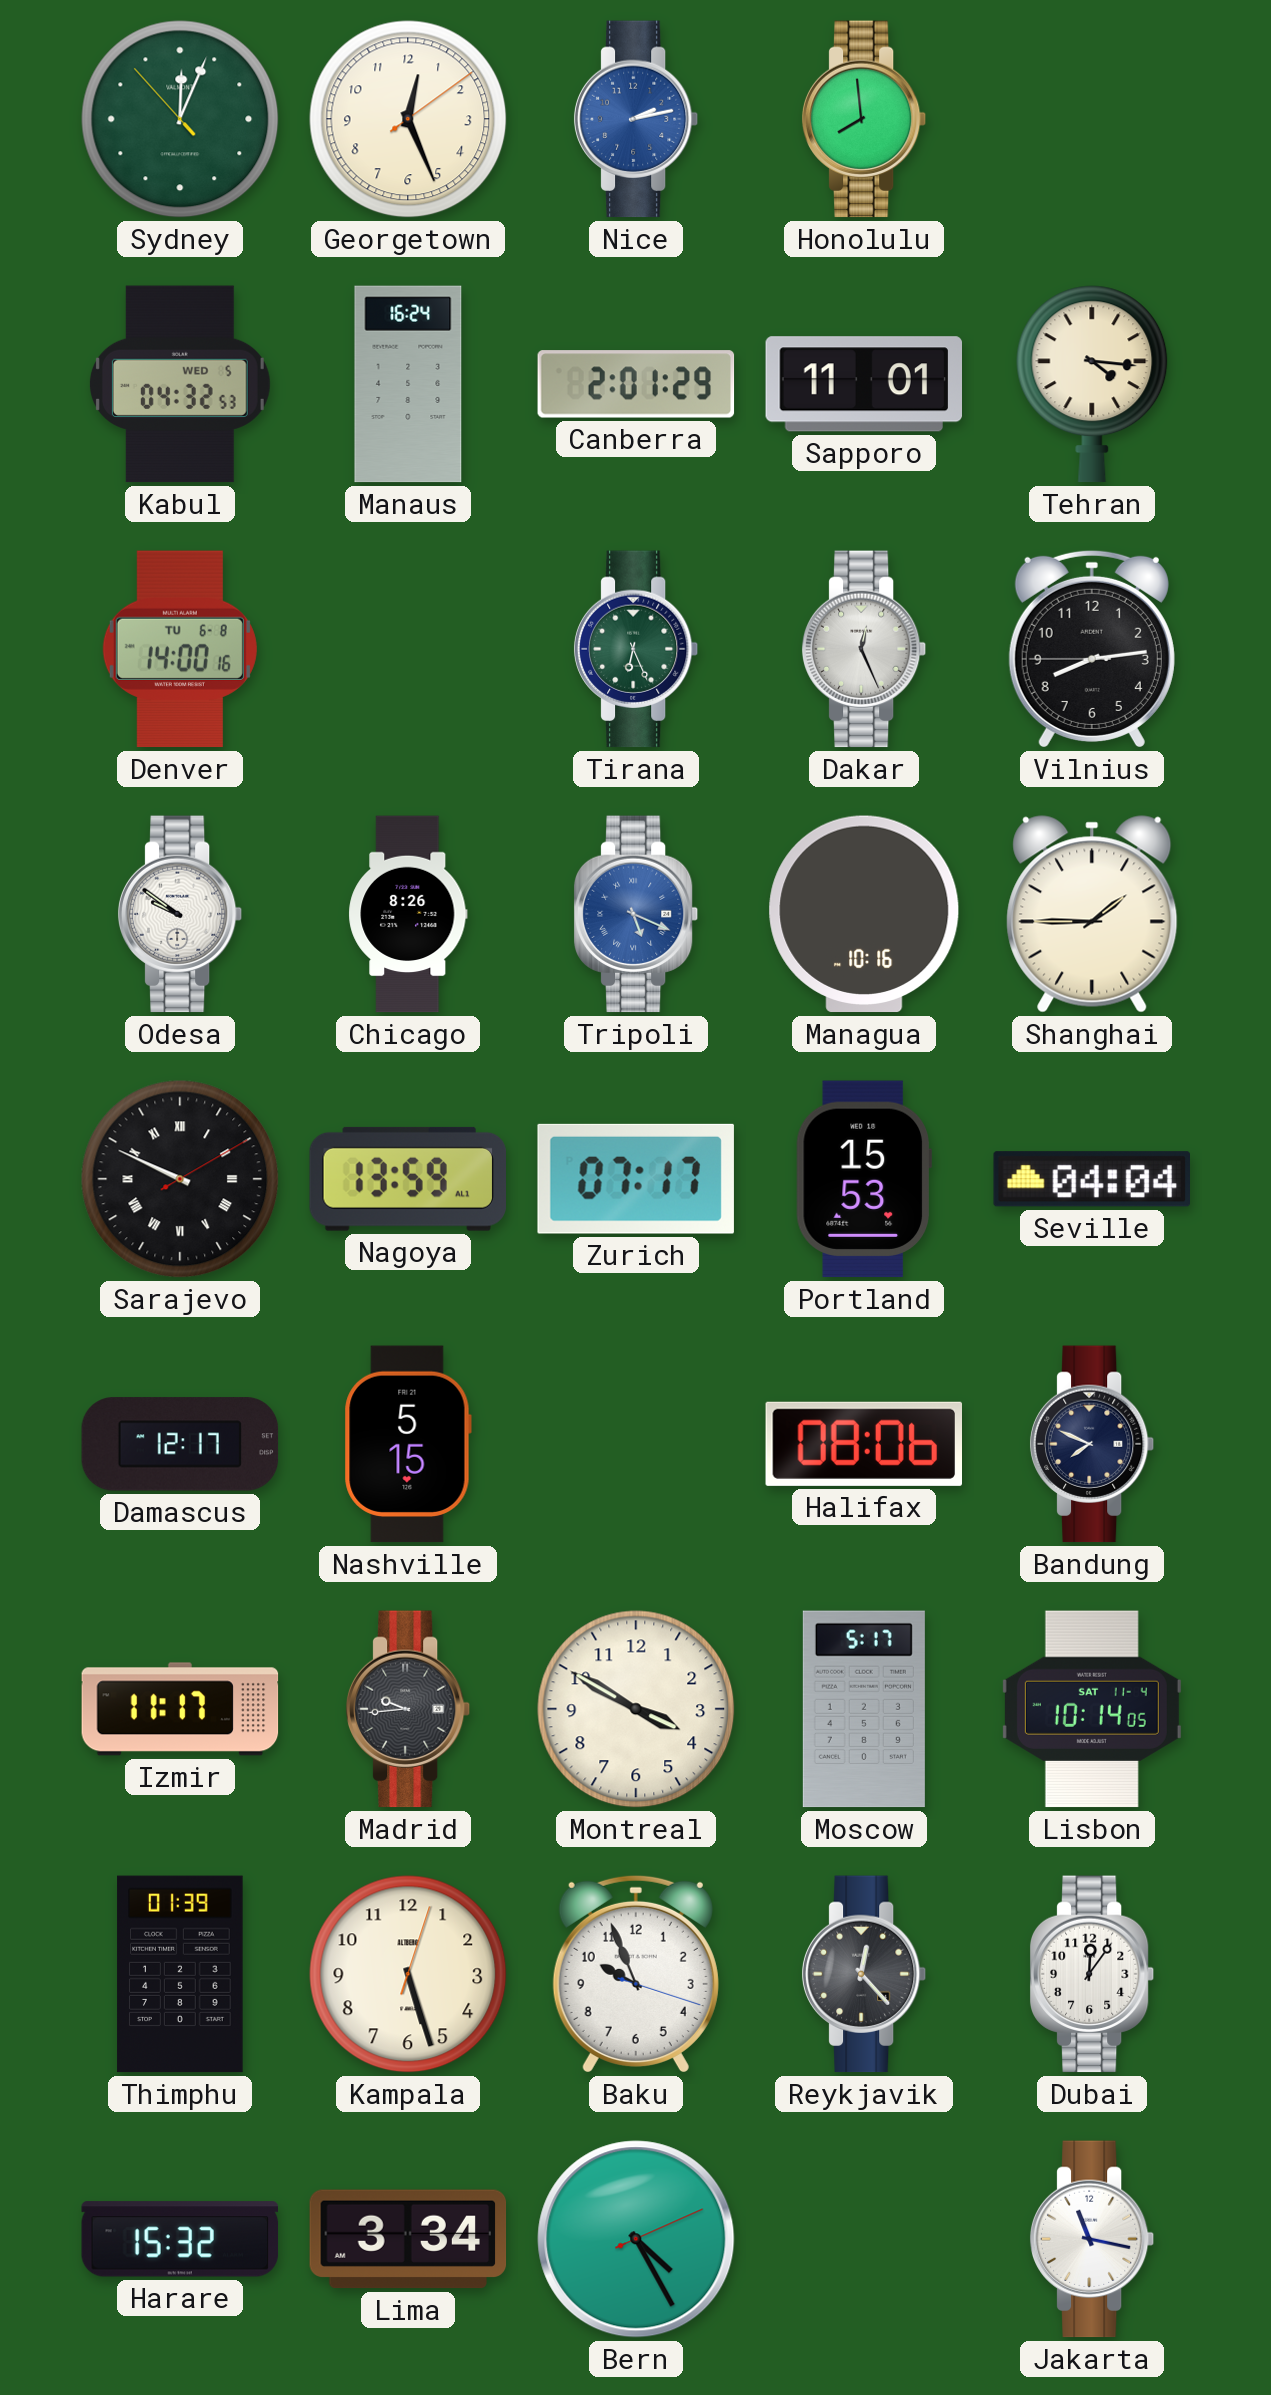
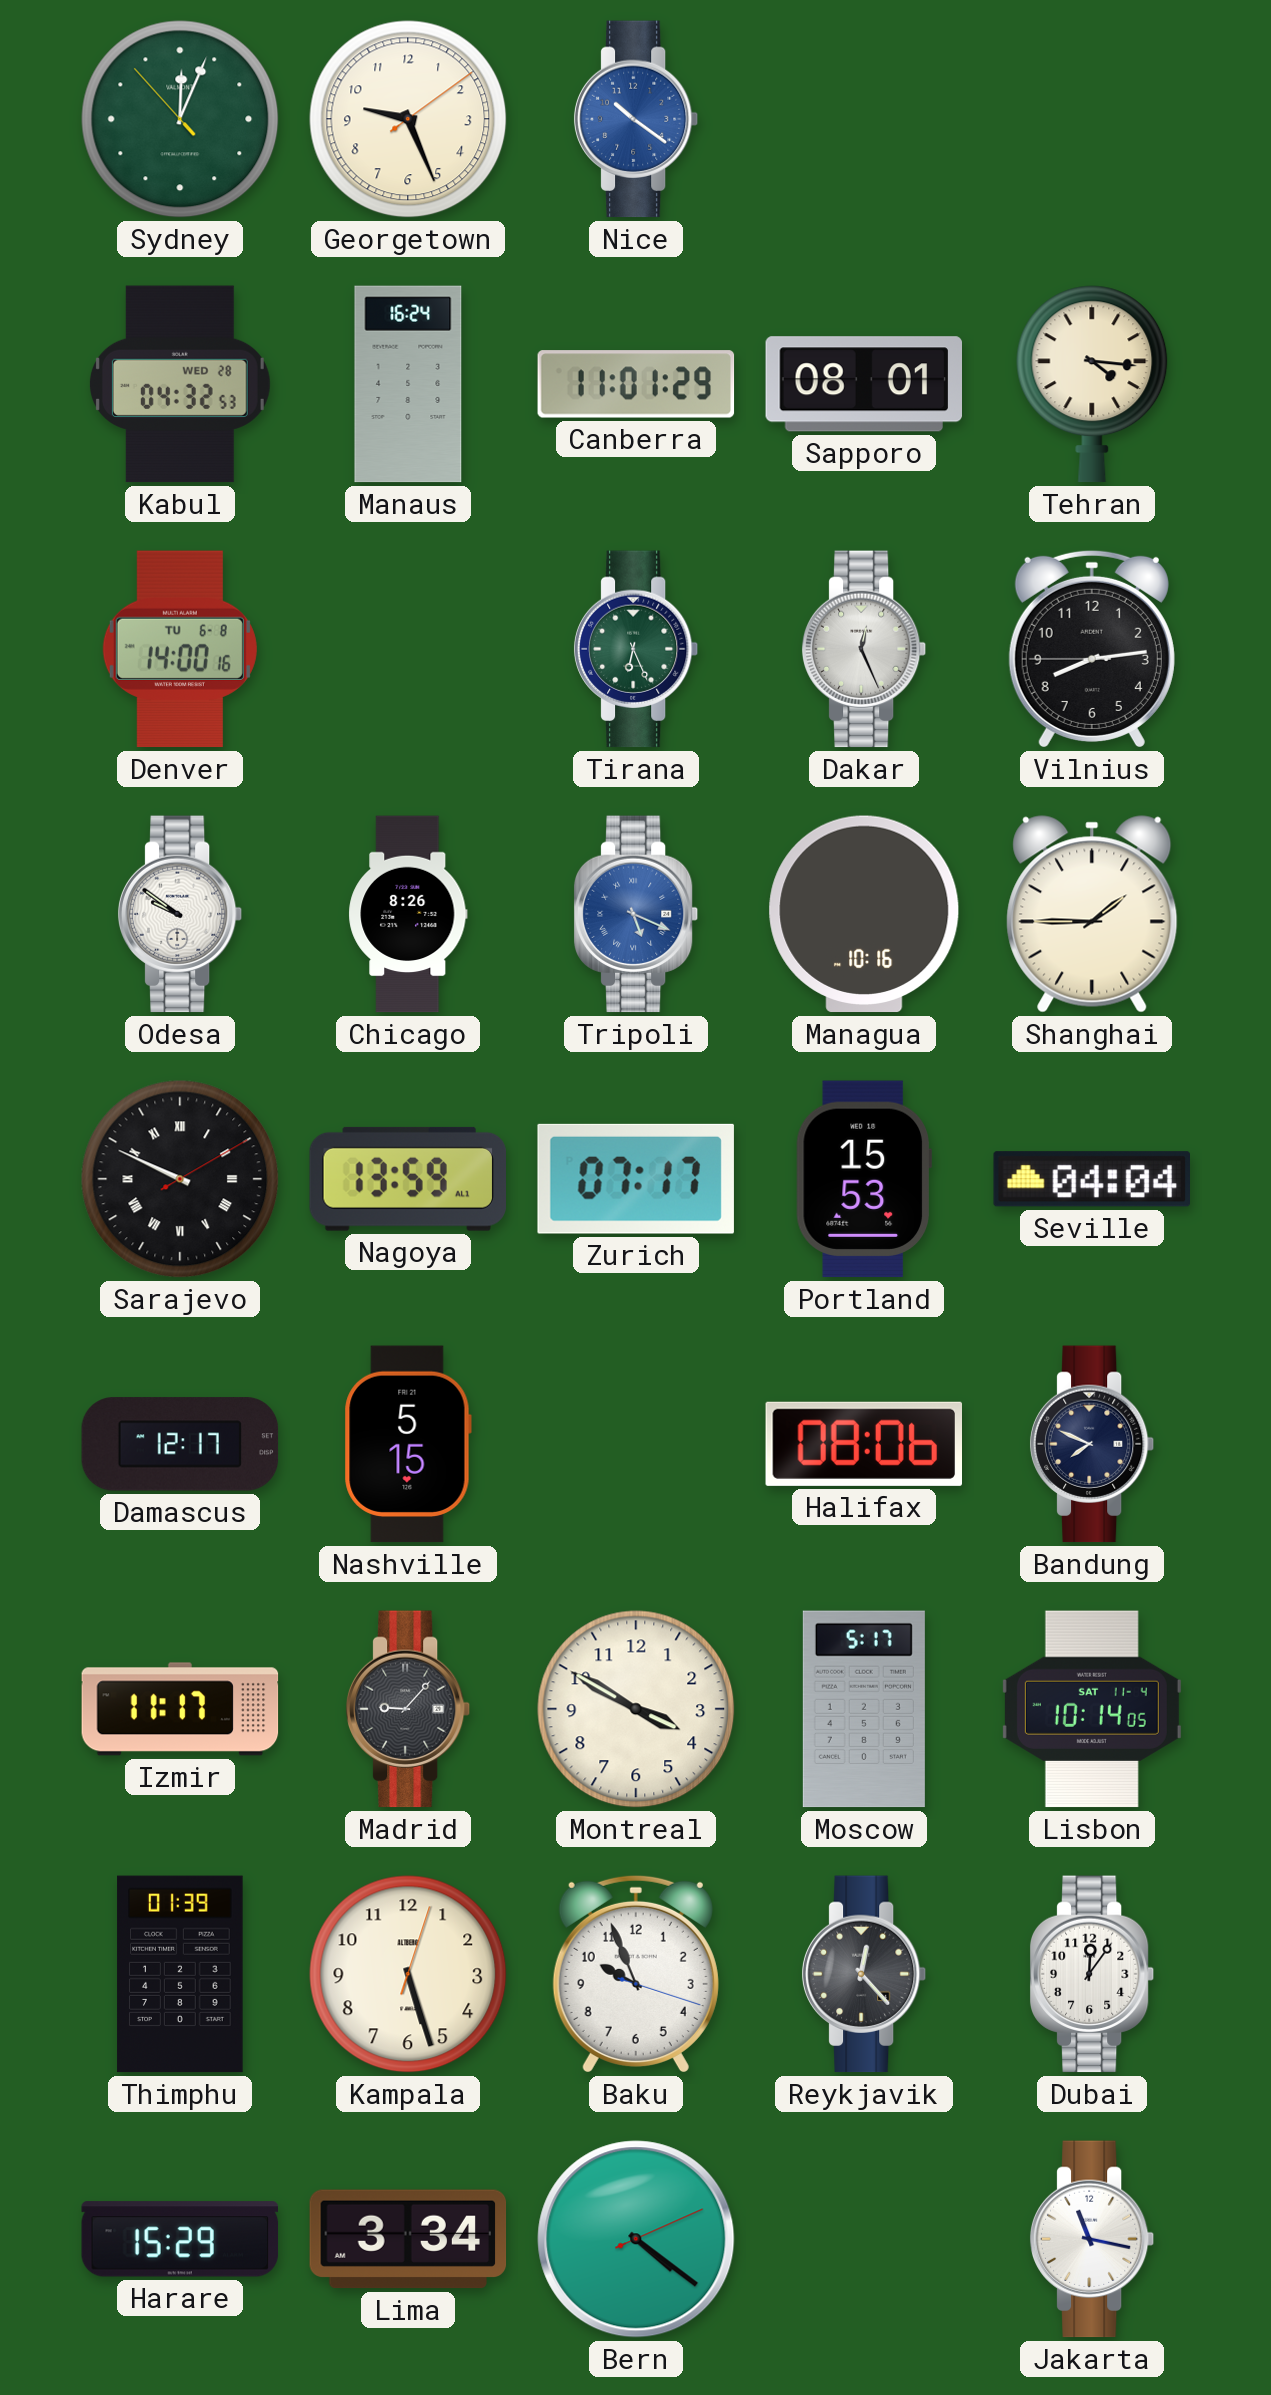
Georgetown: 12:26 -> 9:26
Nice: 2:13 -> 10:21
Honolulu: 7:59 -> none
Kabul date: WED 5 -> WED 28
Canberra: 2:01 -> 11:01
Sapporo: 11:01 -> 08:01
Madrid: 9:44 -> 9:07
Harare: 15:32 -> 15:29
Bern: 4:25 -> 4:21
